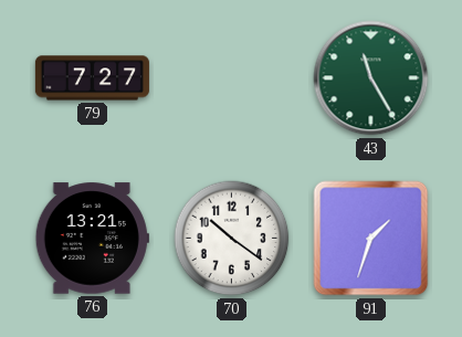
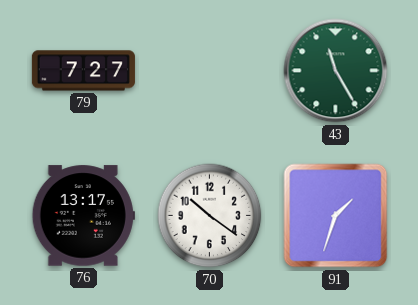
76: 13:21 -> 13:17
